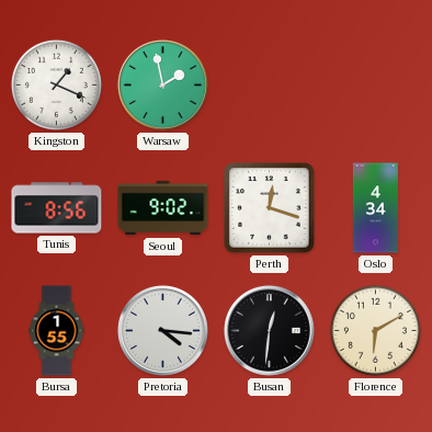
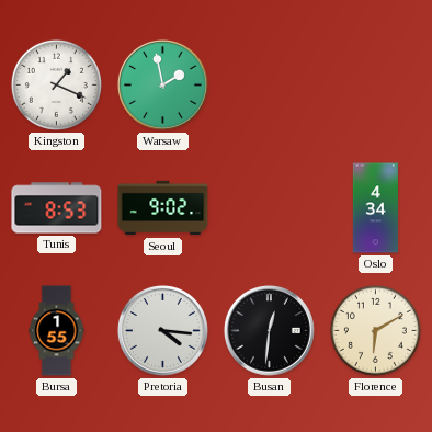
Tunis: 8:56 -> 8:53
Perth: 12:18 -> none
